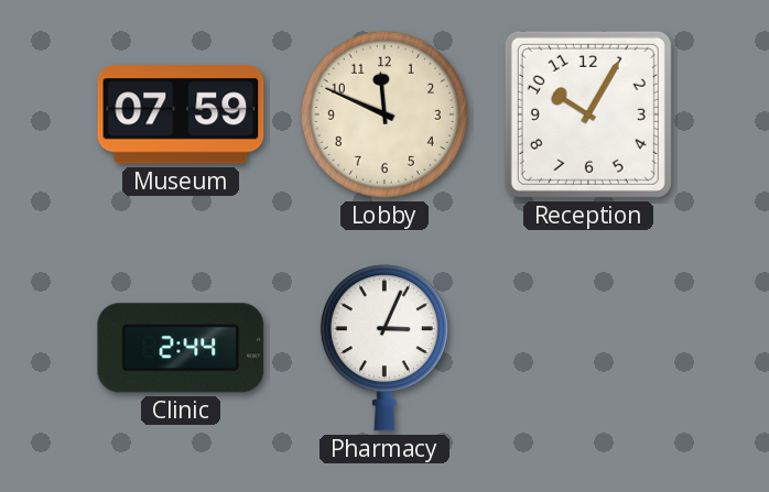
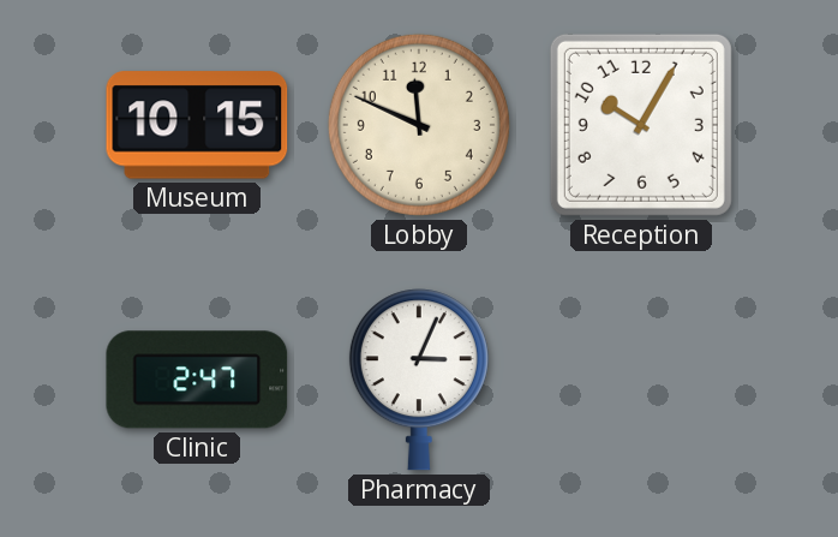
Museum: 07:59 -> 10:15
Clinic: 2:44 -> 2:47
